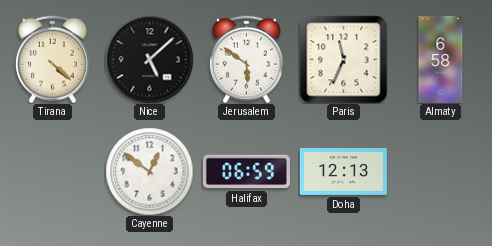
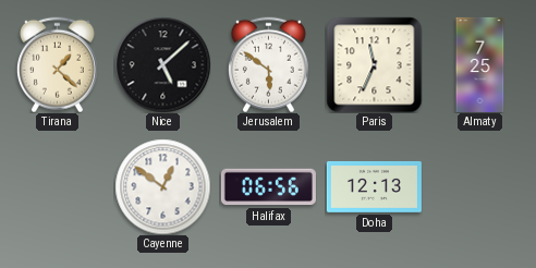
Tirana: 4:22 -> 1:22
Almaty: 6:58 -> 7:25
Halifax: 06:59 -> 06:56
